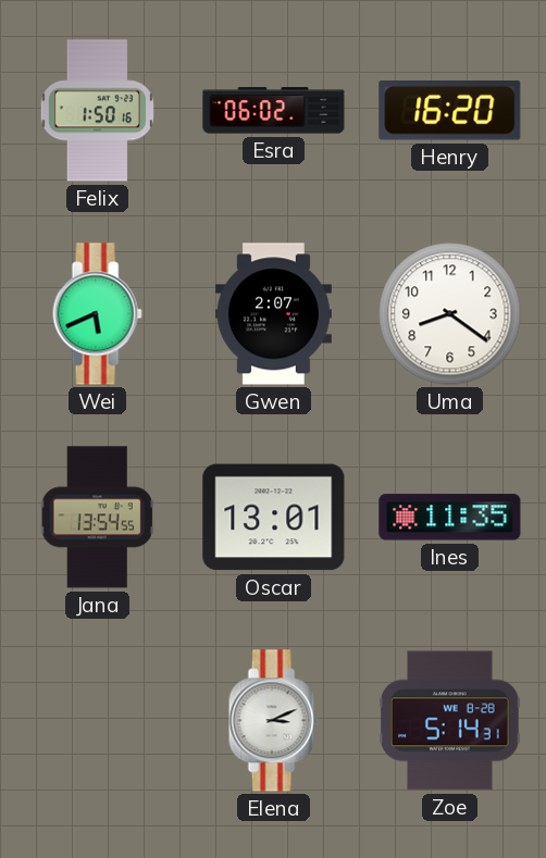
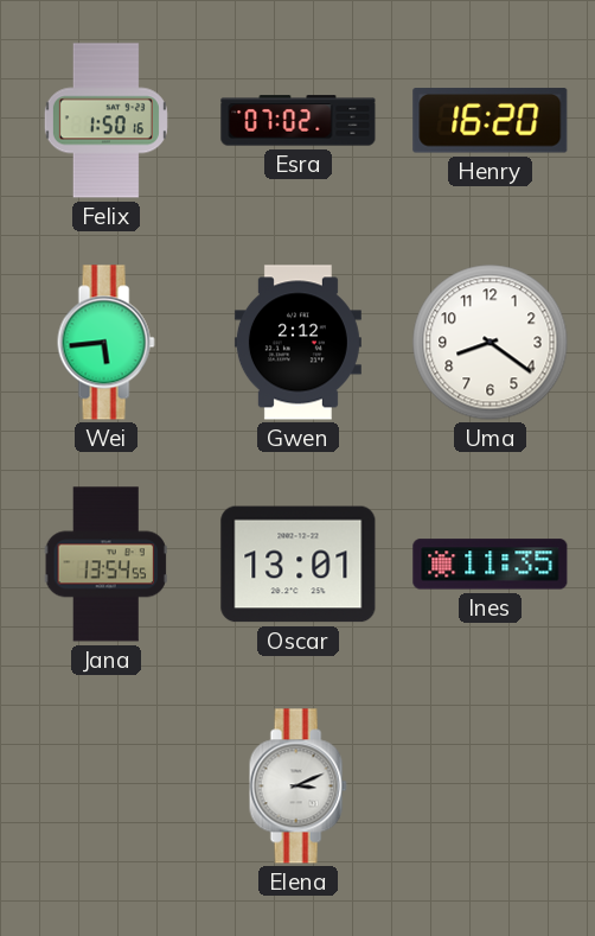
Esra: 06:02 -> 07:02
Wei: 5:41 -> 5:44
Gwen: 2:07 -> 2:12
Zoe: 5:14 -> none
